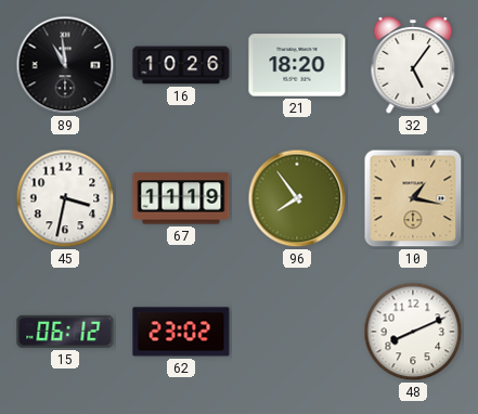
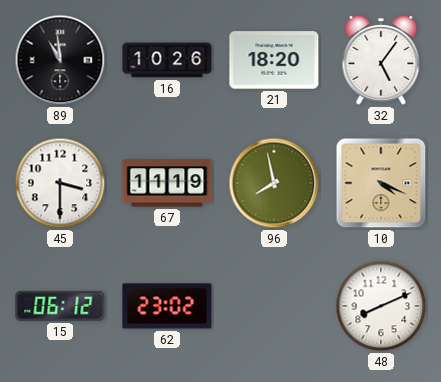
45: 3:32 -> 3:30
96: 7:54 -> 7:58
10: 1:17 -> 4:19
